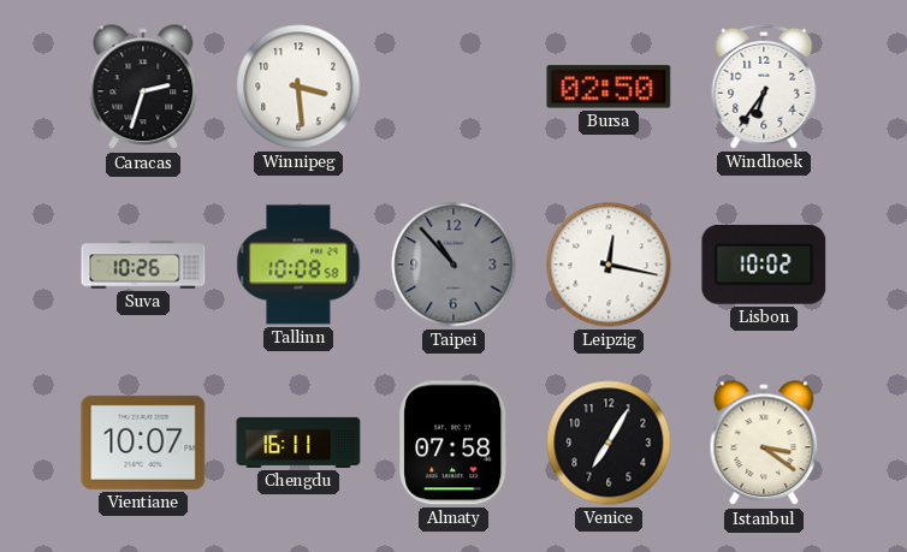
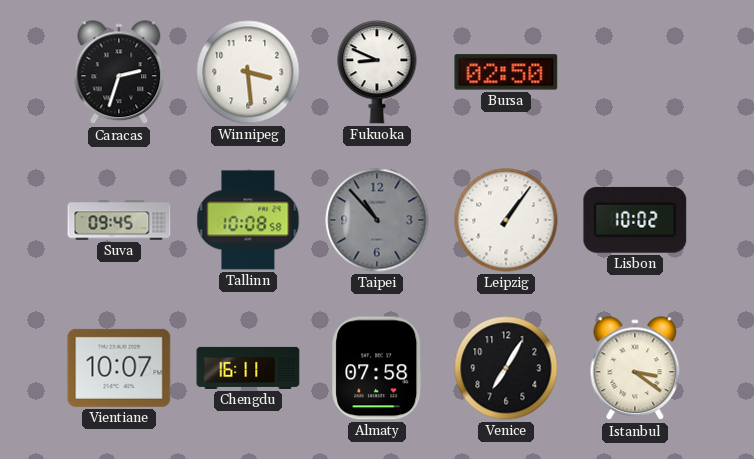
Fukuoka: none -> 8:49
Windhoek: 6:36 -> none
Suva: 10:26 -> 09:45
Leipzig: 12:17 -> 1:06
